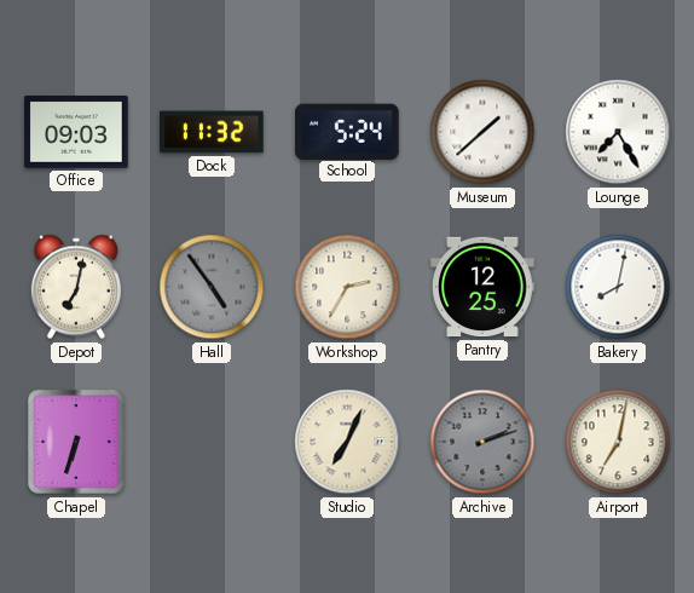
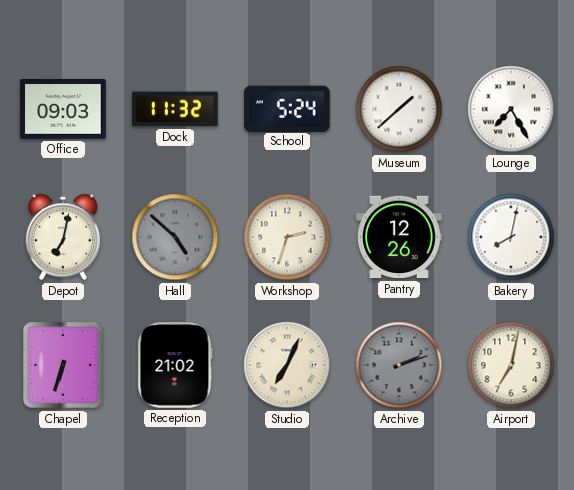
Hall: 4:54 -> 4:52
Workshop: 2:35 -> 2:33
Pantry: 12:25 -> 12:26
Reception: none -> 21:02
